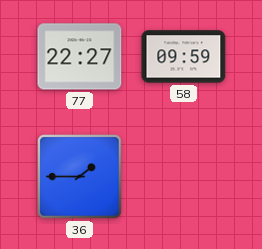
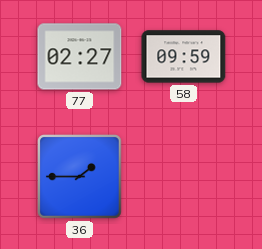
77: 22:27 -> 02:27
